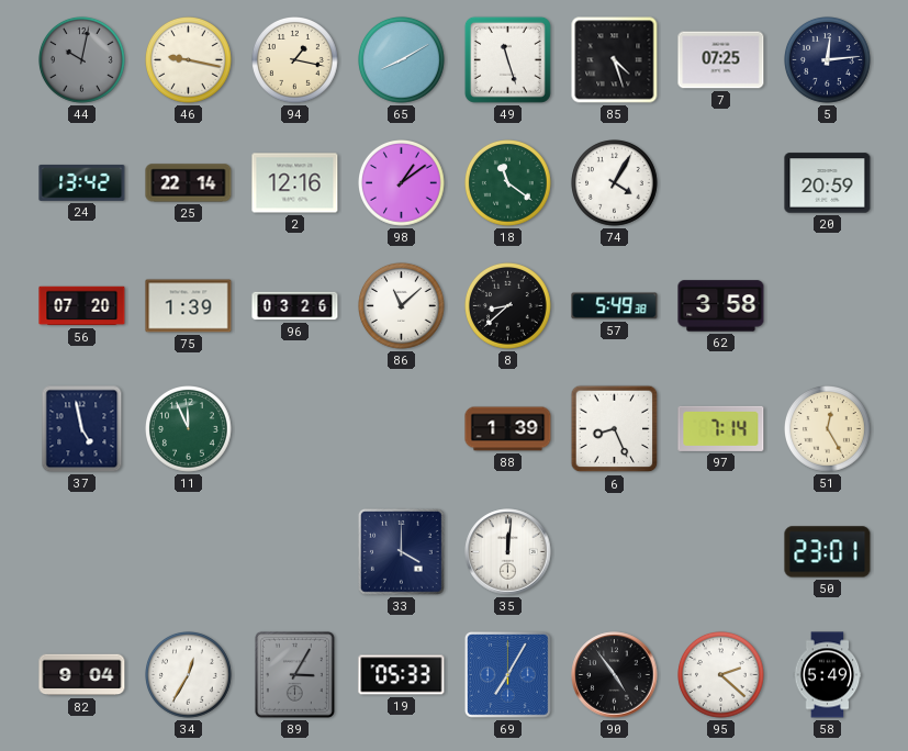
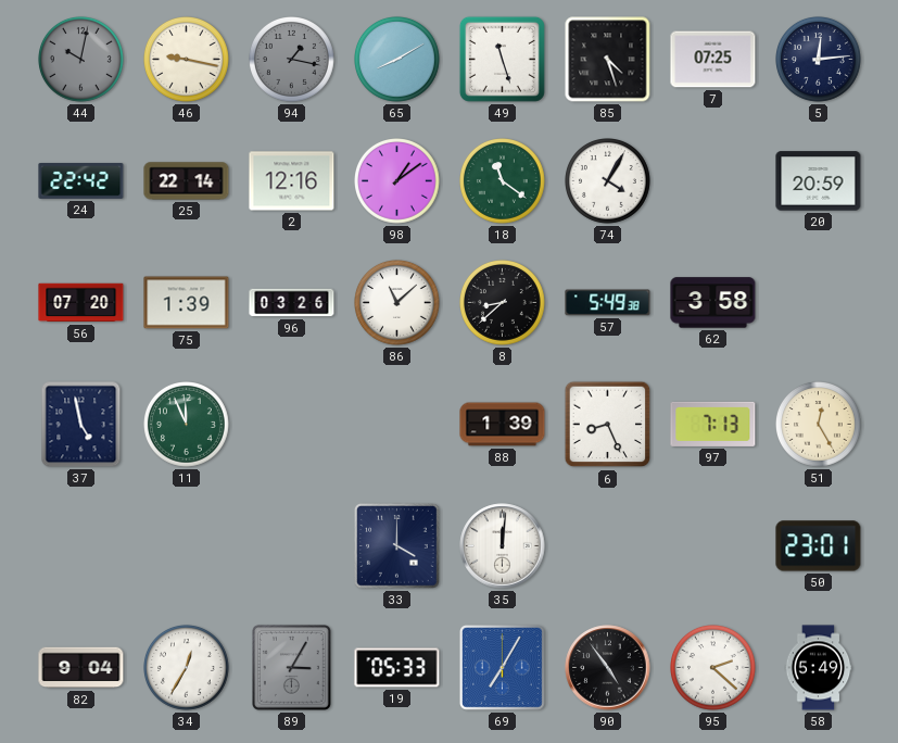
94 dial: cream -> grey
24: 13:42 -> 22:42
97: 7:14 -> 7:13
